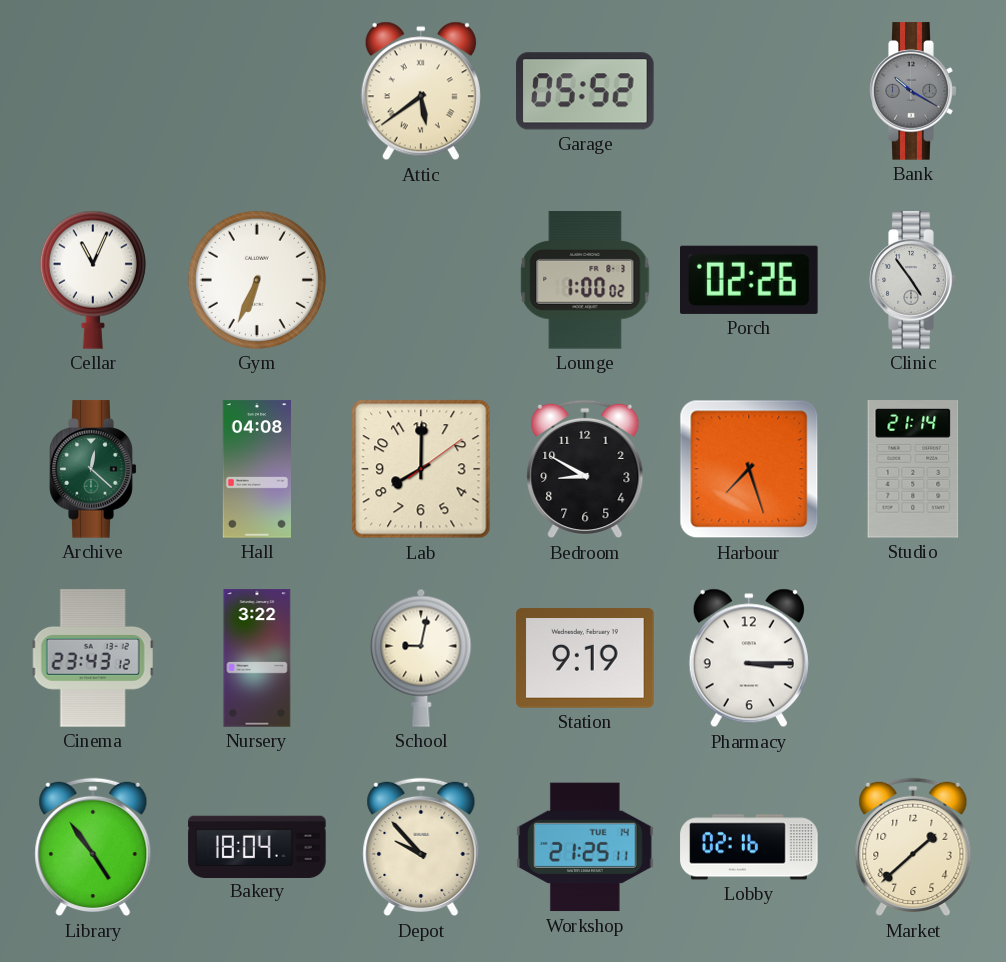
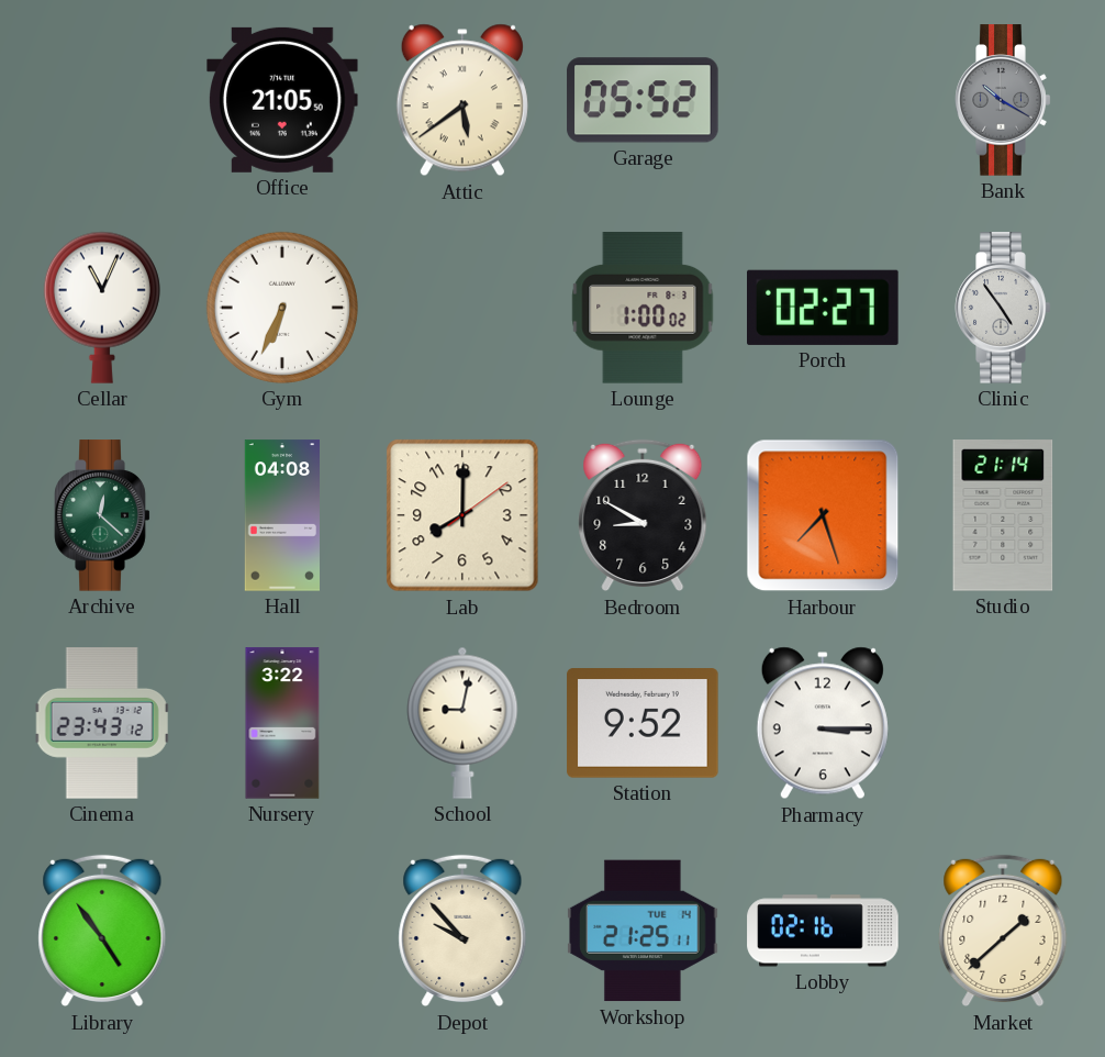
Office: none -> 21:05
Porch: 02:26 -> 02:27
Station: 9:19 -> 9:52
Bakery: 18:04 -> none
